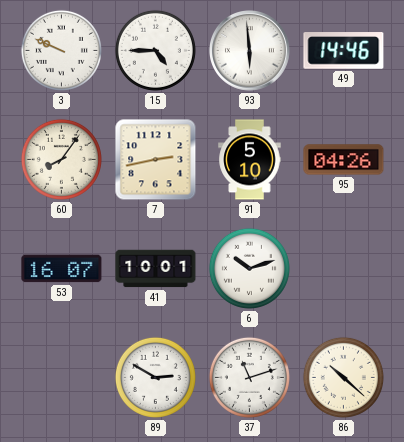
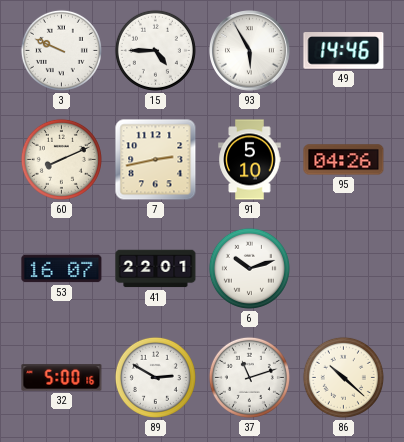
93: 5:59 -> 5:55
60: 8:06 -> 8:11
41: 10:01 -> 22:01
32: none -> 5:00
